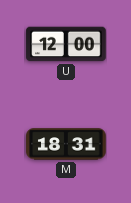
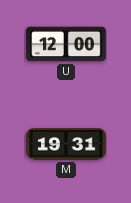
M: 18:31 -> 19:31
